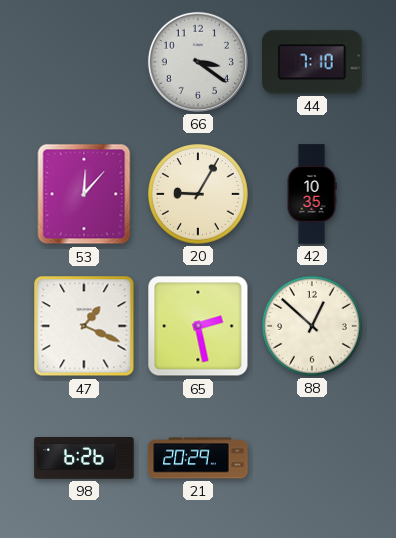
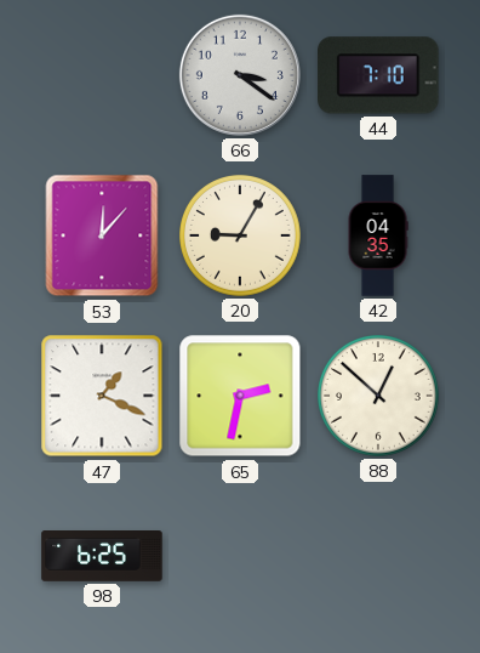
42: 10:35 -> 04:35
65: 2:28 -> 2:32
98: 6:26 -> 6:25
21: 20:29 -> none
